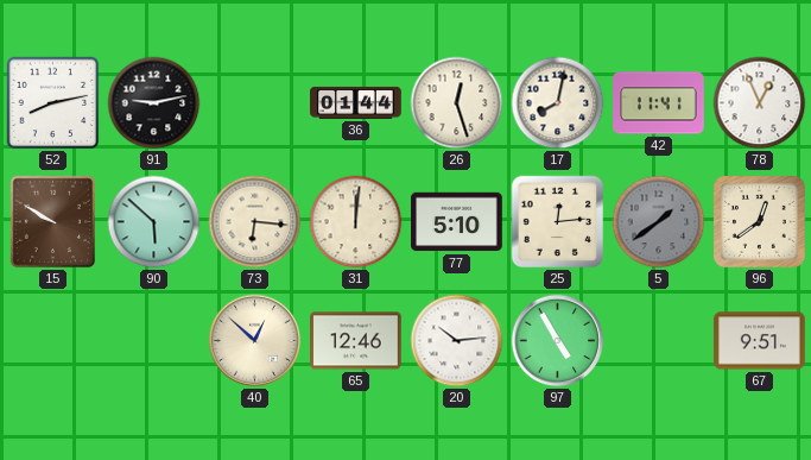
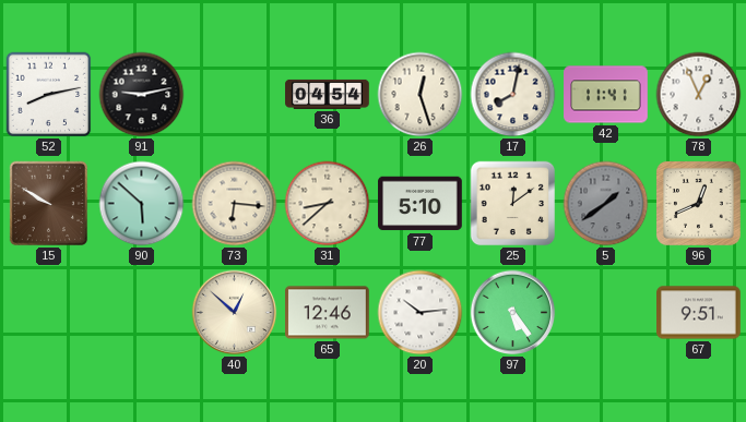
36: 01:44 -> 04:54
31: 12:01 -> 8:38
25: 12:14 -> 12:09
96: 12:39 -> 12:41
97: 4:55 -> 5:24
